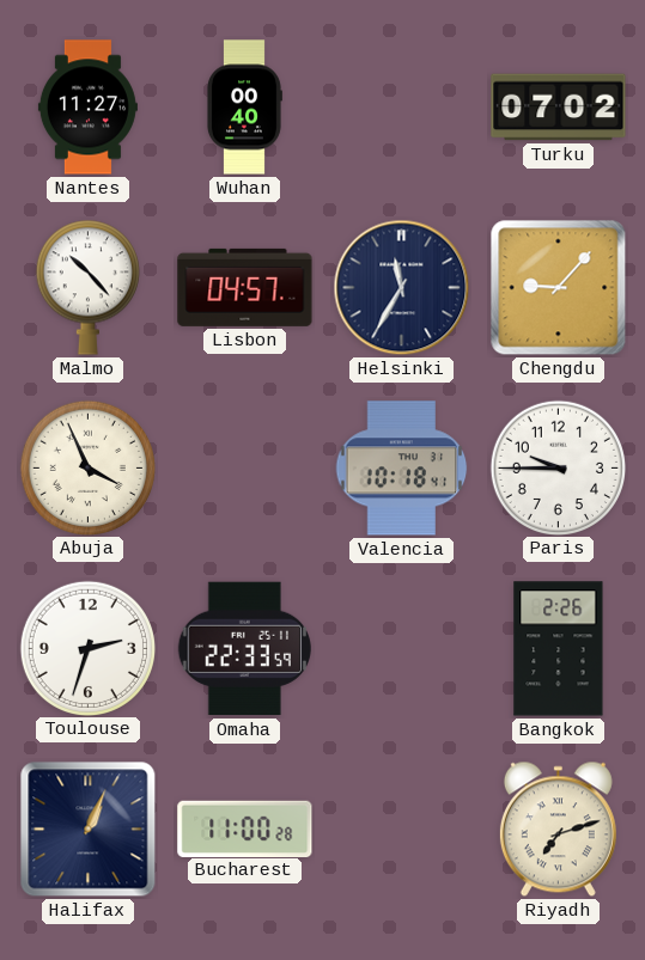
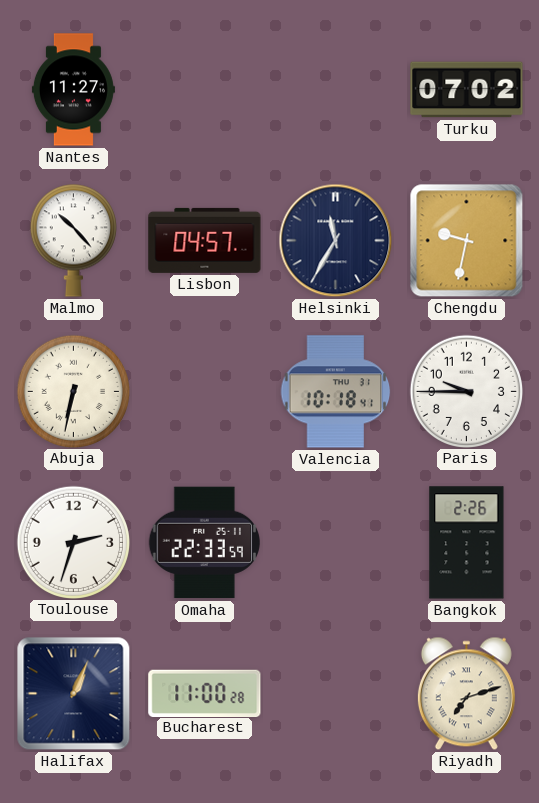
Wuhan: 00:40 -> none
Chengdu: 9:07 -> 9:32
Abuja: 3:56 -> 6:32
